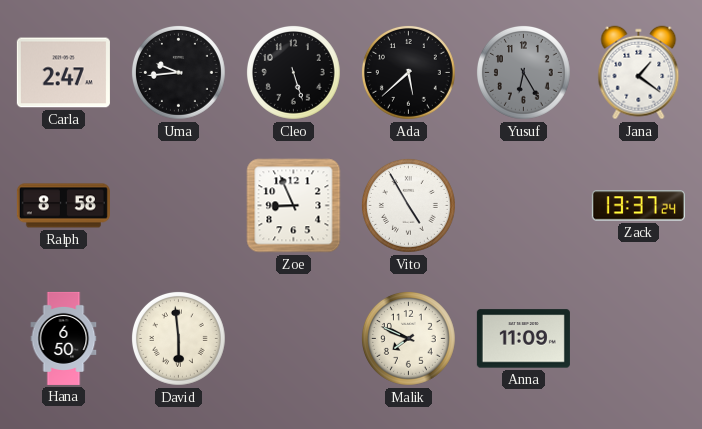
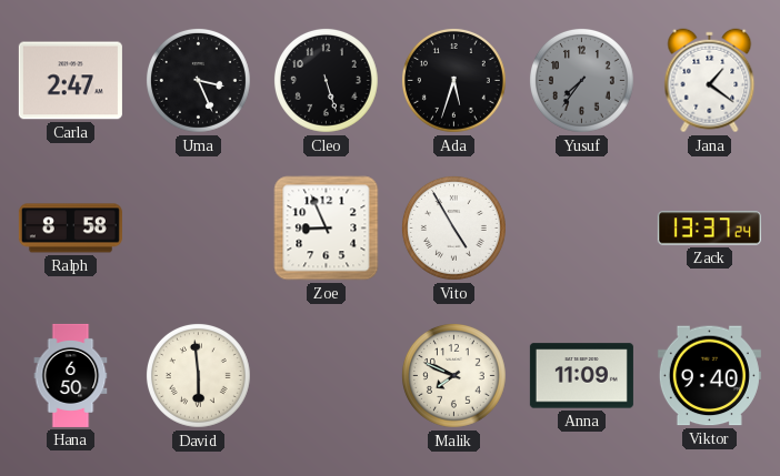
Uma: 9:44 -> 3:26
Ada: 5:38 -> 5:33
Yusuf: 6:25 -> 7:36
Viktor: none -> 9:40
